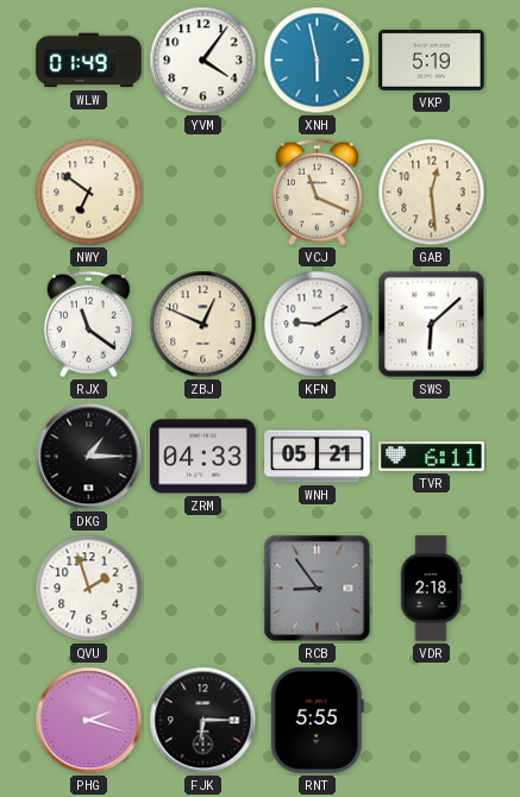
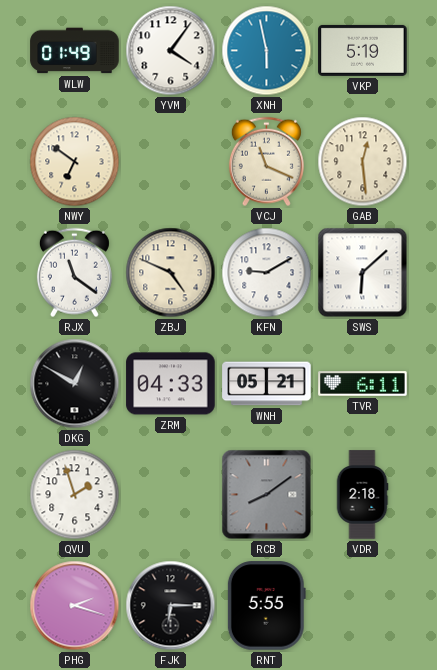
ZBJ: 12:49 -> 4:49
DKG: 1:15 -> 12:50
RCB: 8:54 -> 8:09
